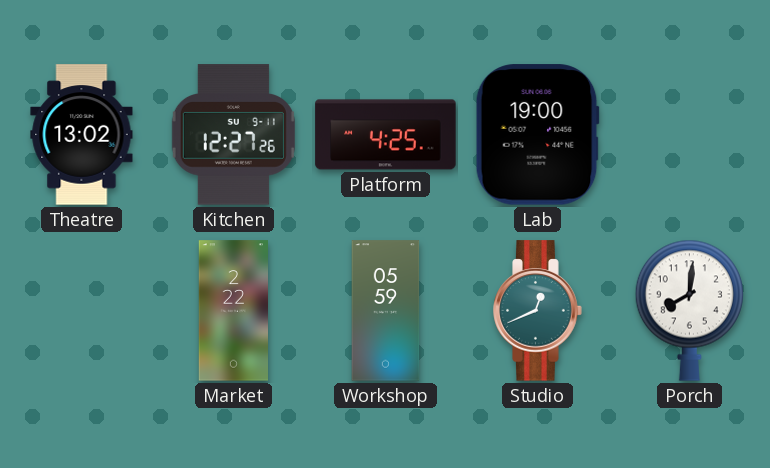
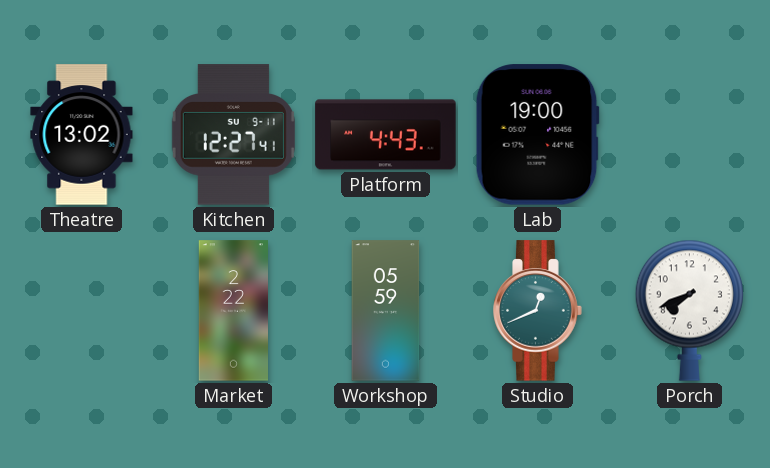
Kitchen: 12:27:26 -> 12:27:41
Platform: 4:25 -> 4:43
Porch: 8:01 -> 7:41
